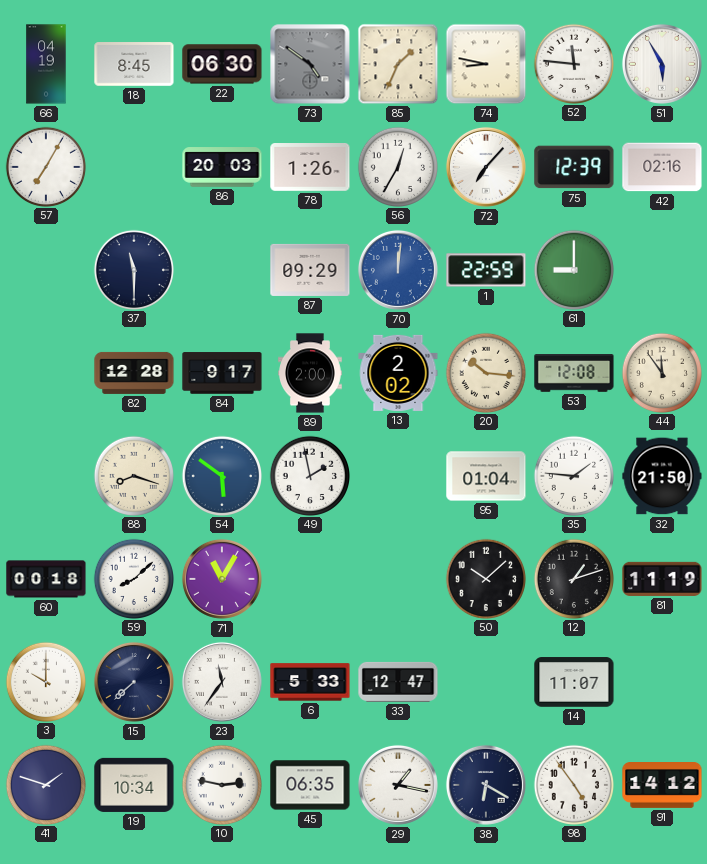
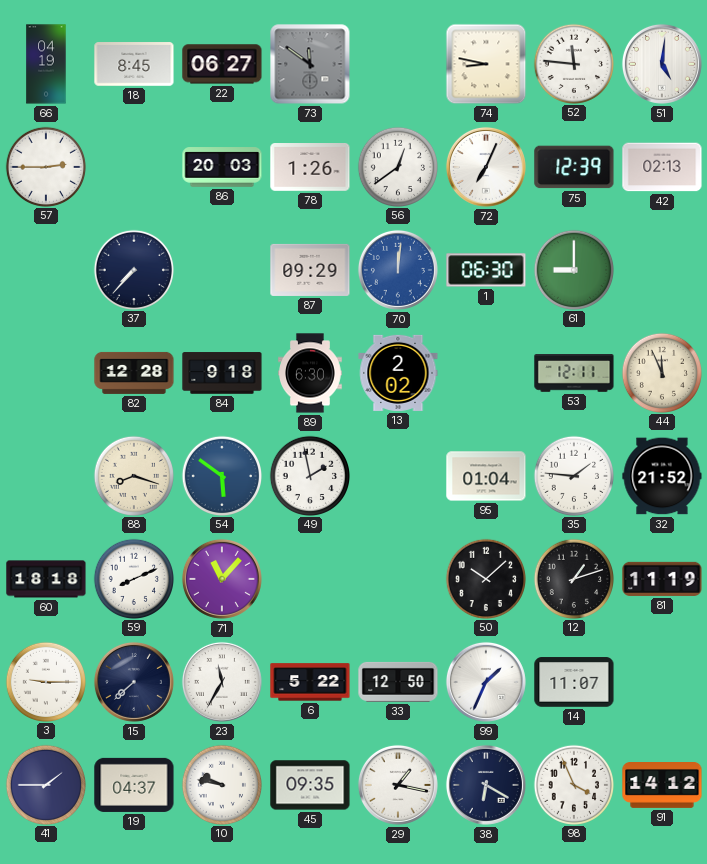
22: 06:30 -> 06:27
73: 4:51 -> 11:51
85: 1:34 -> none
51: 5:55 -> 5:01
57: 7:05 -> 2:45
56: 12:35 -> 12:39
72: 7:07 -> 7:04
42: 02:16 -> 02:13
37: 11:30 -> 7:37
1: 22:59 -> 06:30
84: 9:17 -> 9:18
89: 2:00 -> 6:30
20: 10:16 -> none
53: 12:08 -> 12:11
44: 11:54 -> 11:56
32: 21:50 -> 21:52
60: 00:18 -> 18:18
59: 8:08 -> 8:11
71: 11:05 -> 11:07
3: 10:00 -> 9:15
23: 11:36 -> 11:35
6: 5:33 -> 5:22
33: 12:47 -> 12:50
99: none -> 1:34
41: 1:48 -> 1:45
19: 10:34 -> 04:37
10: 2:47 -> 9:47
45: 06:35 -> 09:35
98: 4:54 -> 3:56
